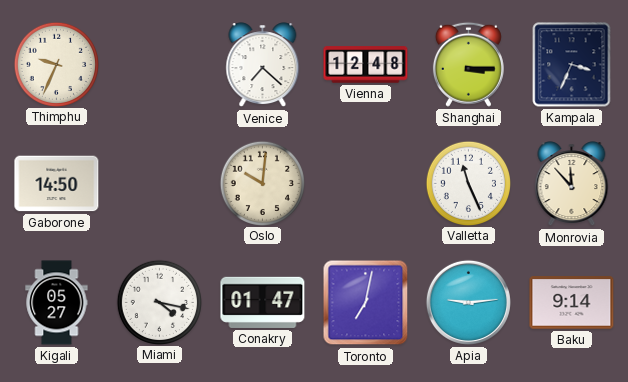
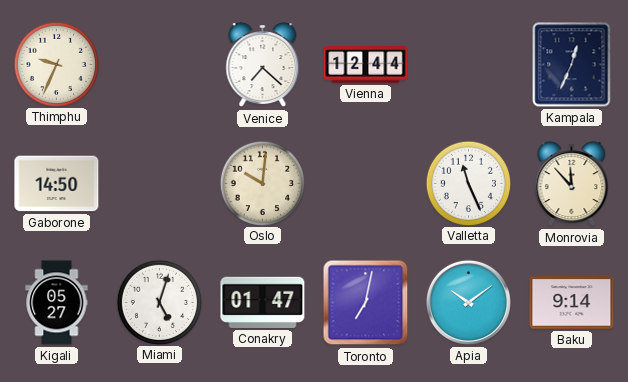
Vienna: 12:48 -> 12:44
Shanghai: 3:15 -> none
Kampala: 3:34 -> 12:34
Miami: 4:17 -> 5:03
Apia: 9:14 -> 10:09
